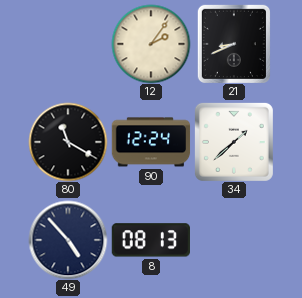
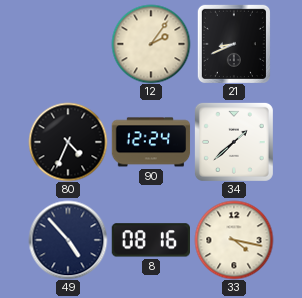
80: 11:20 -> 4:34
8: 08:13 -> 08:16
33: none -> 4:17
